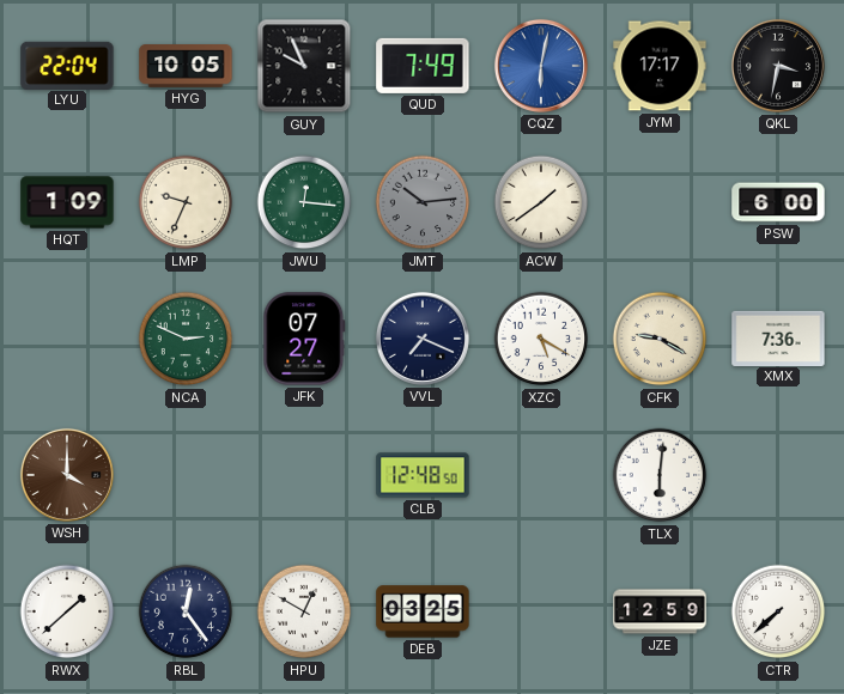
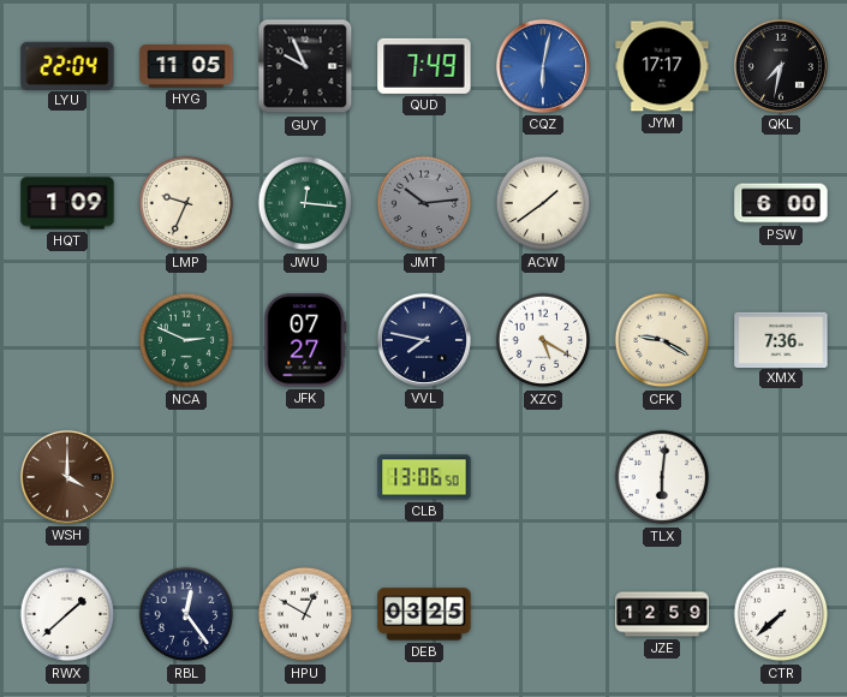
HYG: 10:05 -> 11:05
QKL: 3:32 -> 7:32
VVL: 7:19 -> 7:47
CLB: 12:48 -> 13:06
